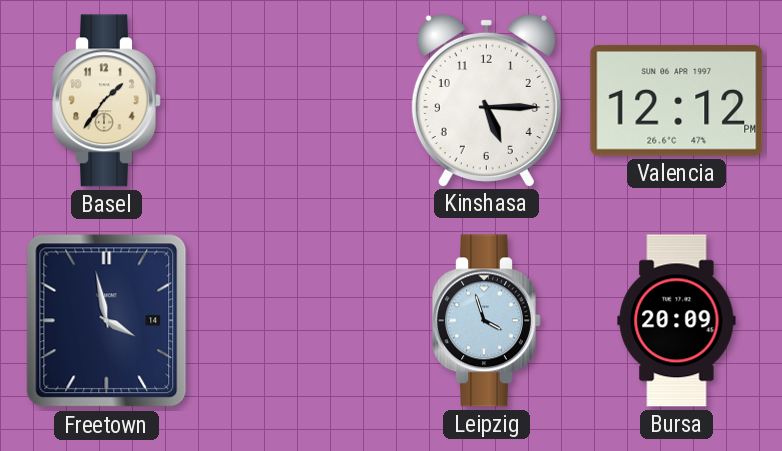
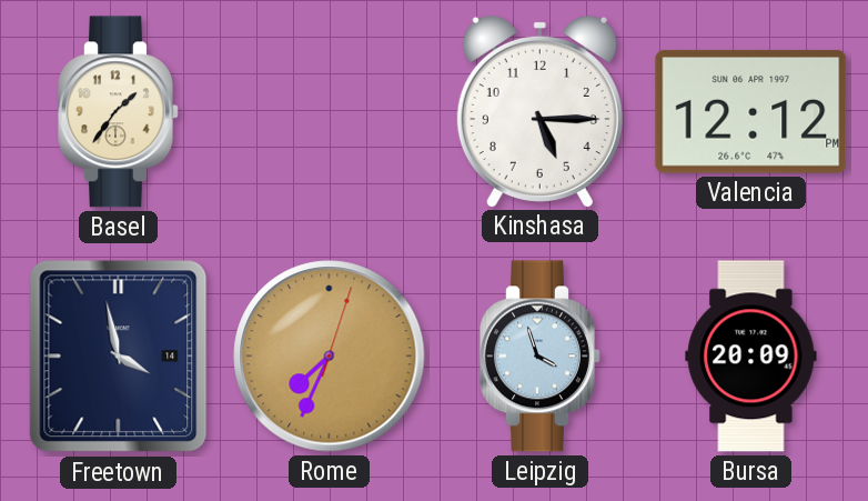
Rome: none -> 7:34
